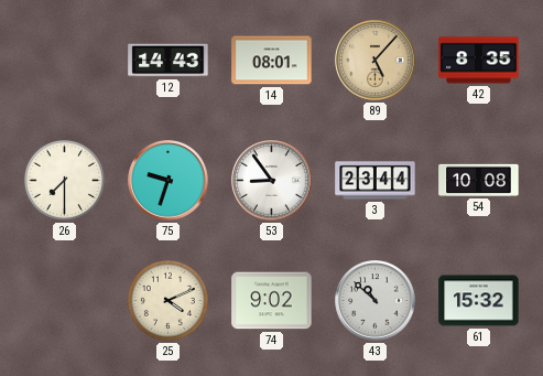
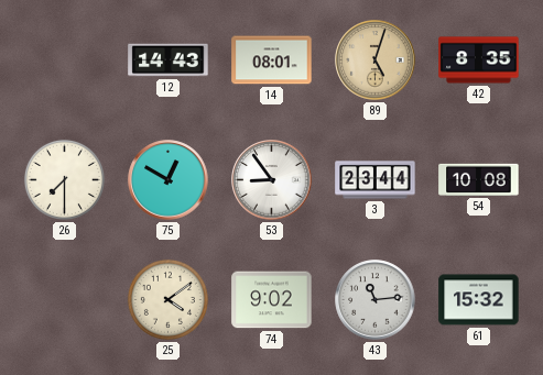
89: 5:07 -> 5:03
75: 9:33 -> 12:50
25: 4:11 -> 4:09
43: 10:52 -> 11:14
